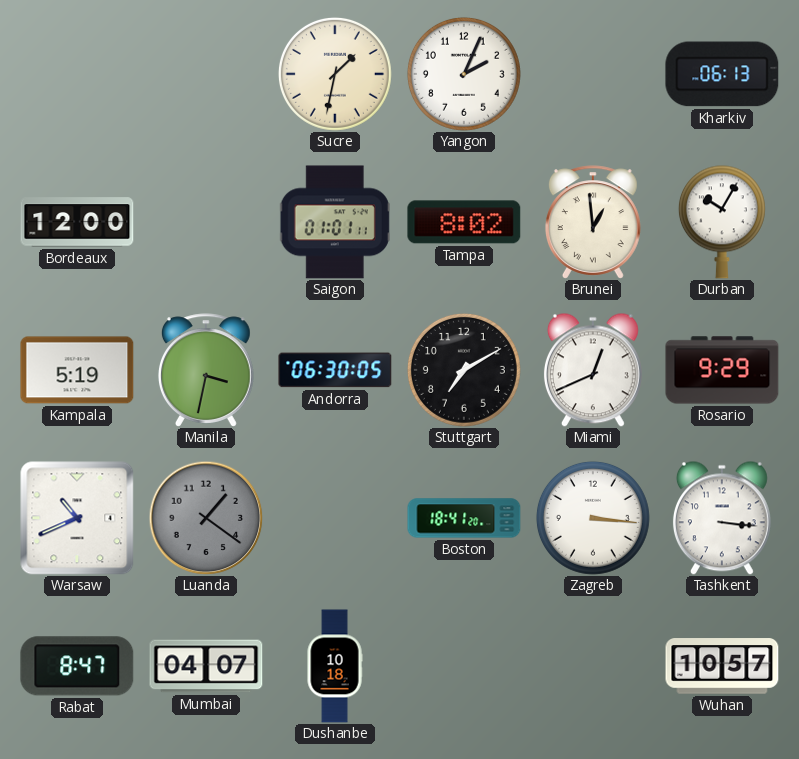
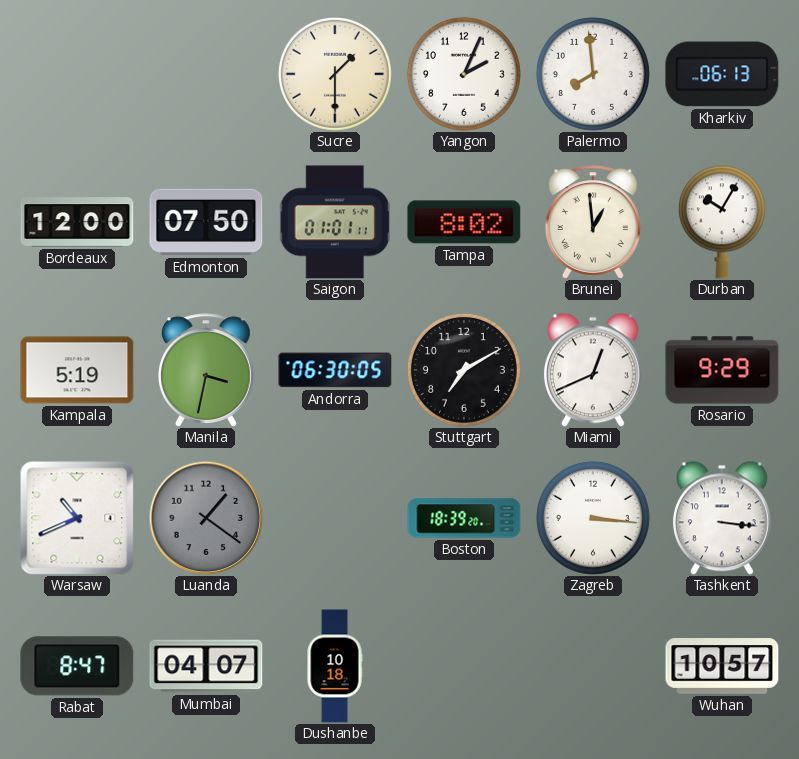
Sucre: 1:32 -> 1:30
Palermo: none -> 7:59
Edmonton: none -> 07:50
Boston: 18:41 -> 18:39
